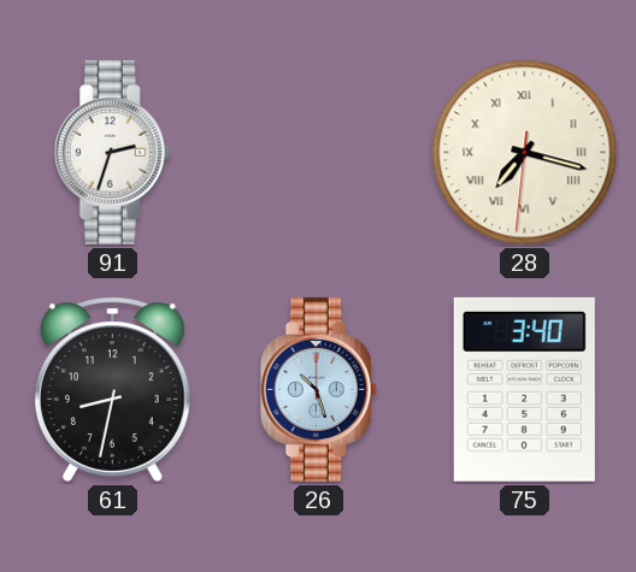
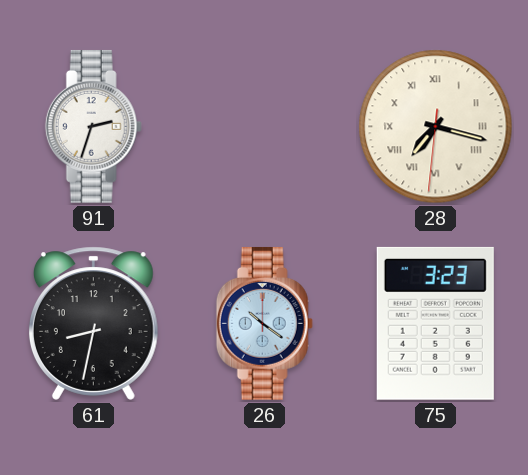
26: 10:27 -> 10:21
75: 3:40 -> 3:23
